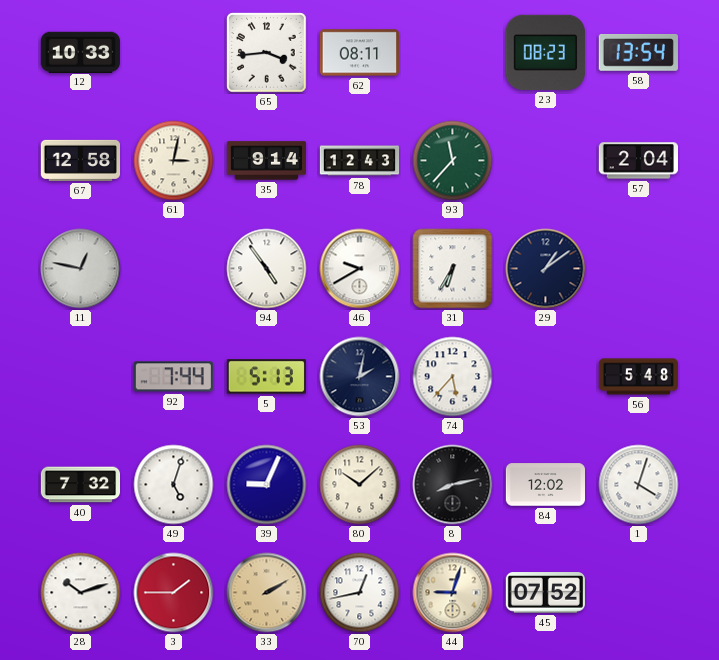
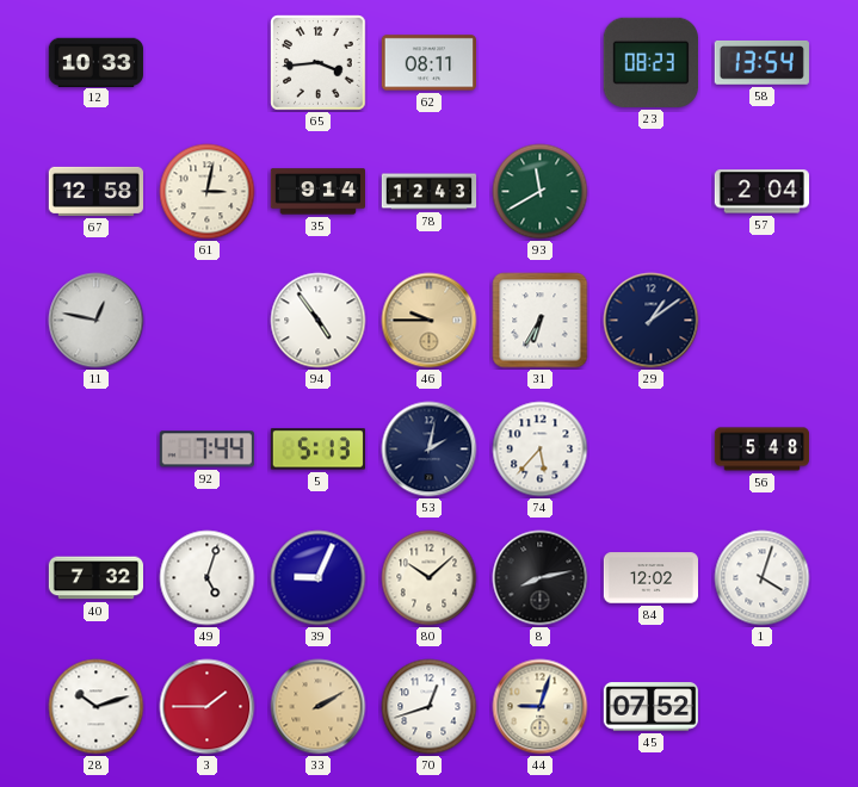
93: 11:37 -> 11:40
46: 9:40 -> 9:45
46 dial: white -> champagne
70: 12:43 -> 12:42
